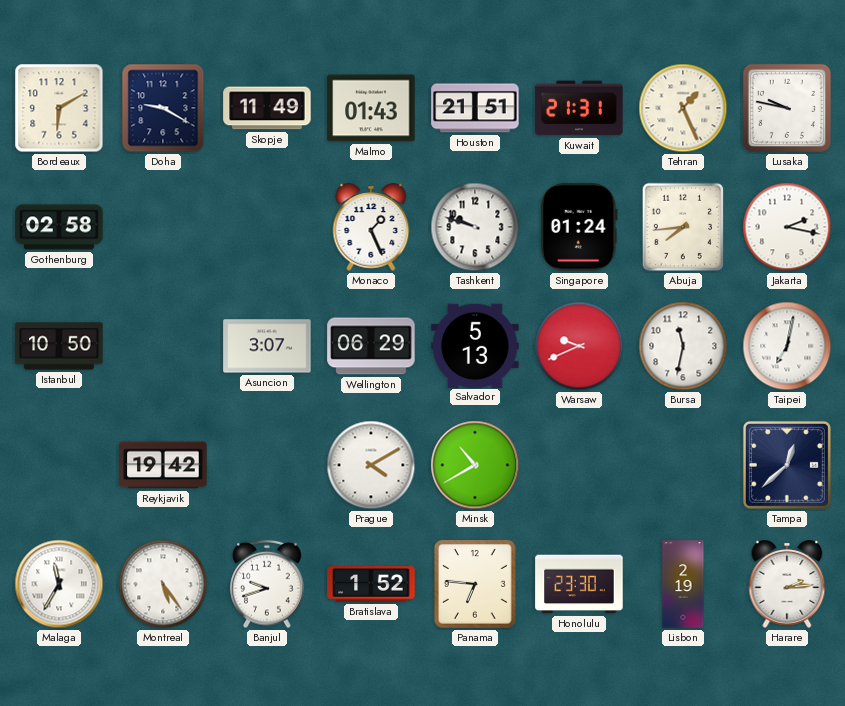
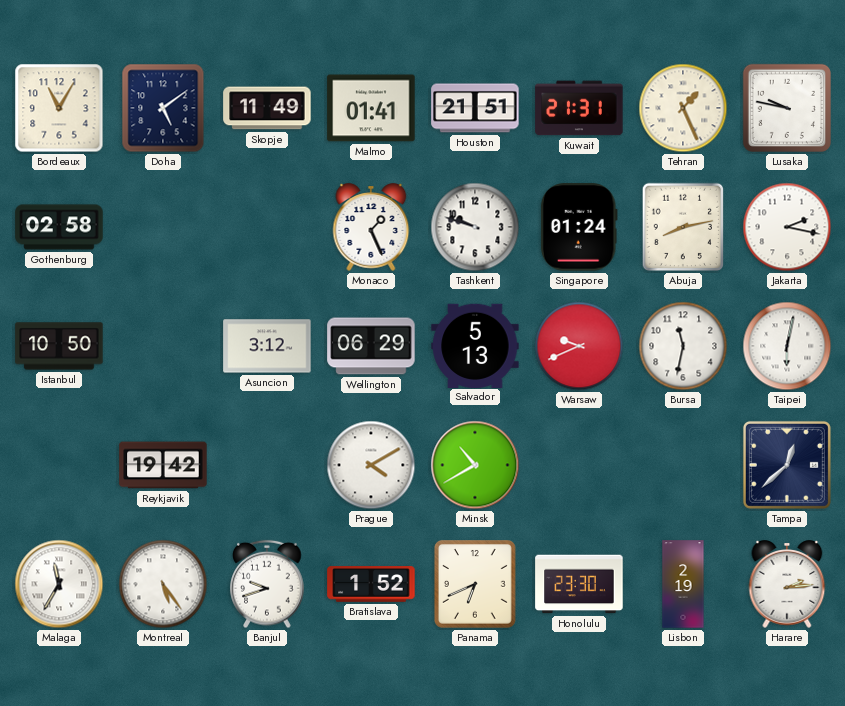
Bordeaux: 6:10 -> 11:05
Doha: 9:20 -> 5:09
Malmo: 01:43 -> 01:41
Abuja: 7:44 -> 8:13
Asuncion: 3:07 -> 3:12
Taipei: 7:02 -> 6:02
Panama: 6:46 -> 6:41
